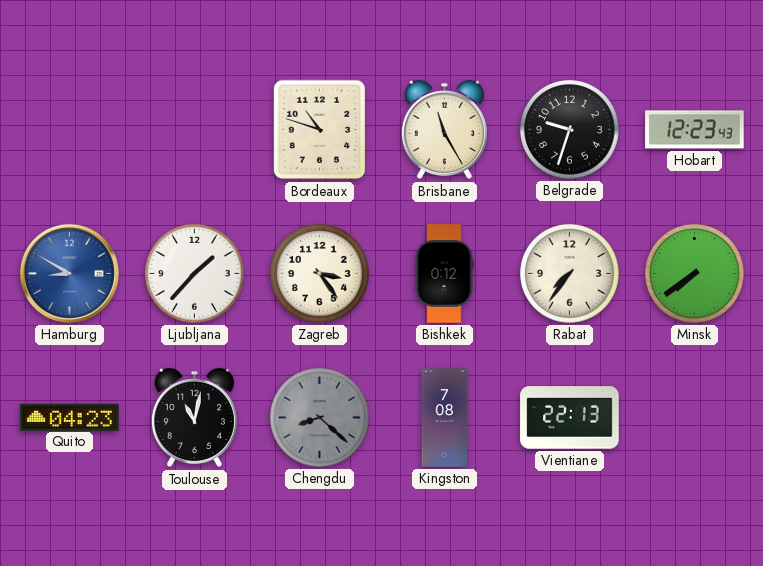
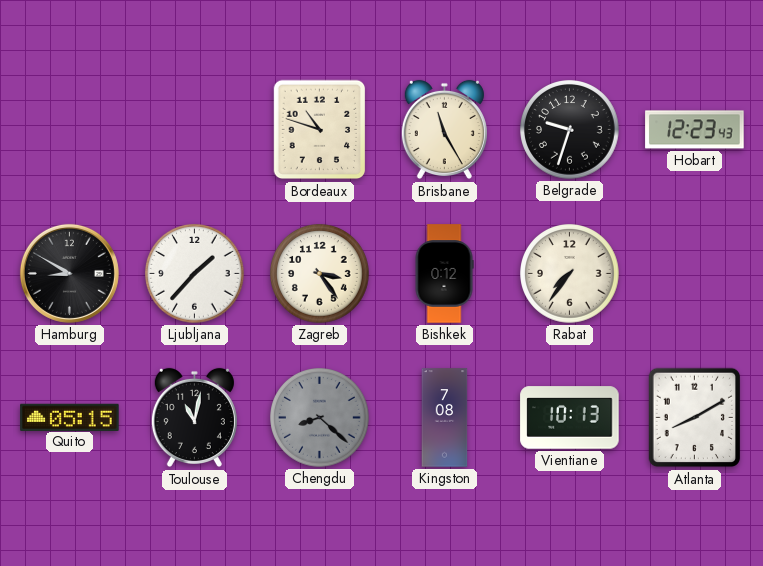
Hamburg dial: blue -> black
Minsk: 7:39 -> none
Quito: 04:23 -> 05:15
Vientiane: 22:13 -> 10:13
Atlanta: none -> 8:10
